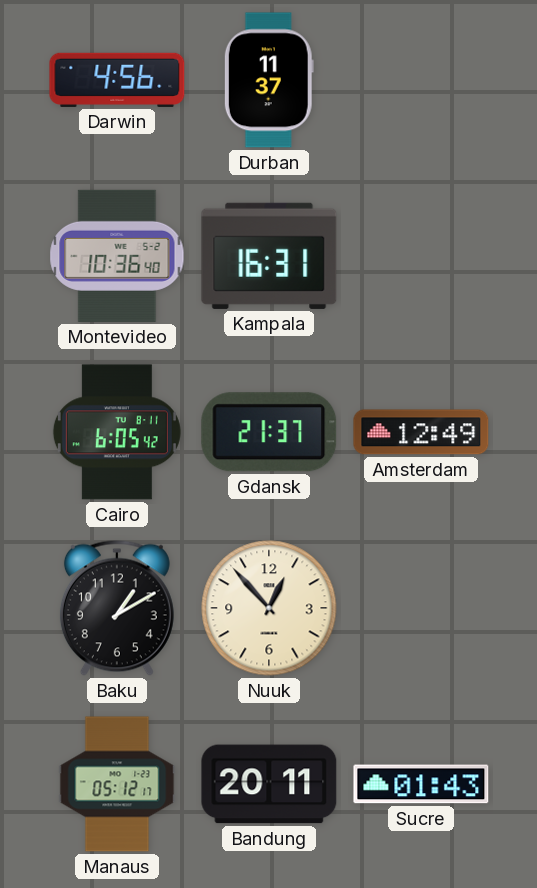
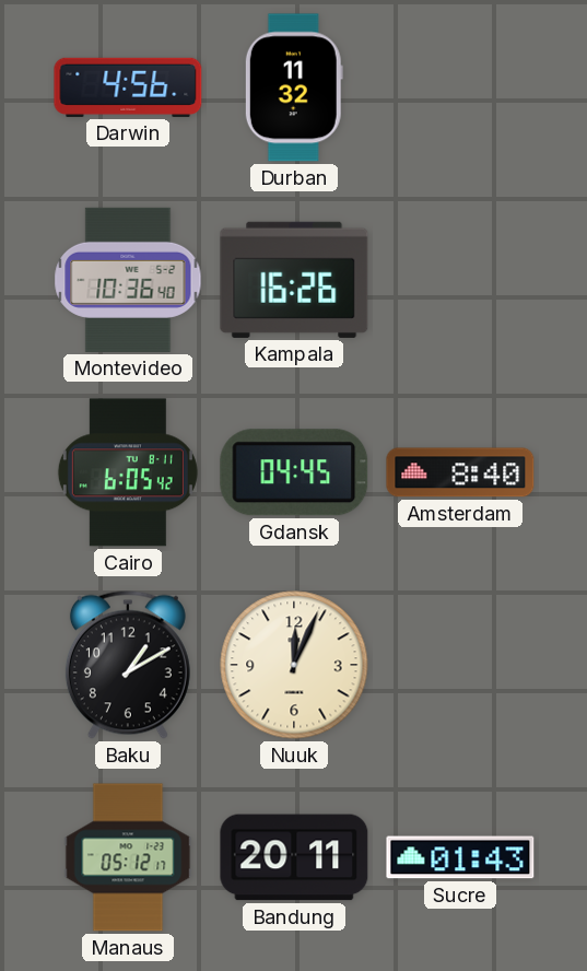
Durban: 11:37 -> 11:32
Kampala: 16:31 -> 16:26
Gdansk: 21:37 -> 04:45
Amsterdam: 12:49 -> 8:40
Nuuk: 12:53 -> 12:04
